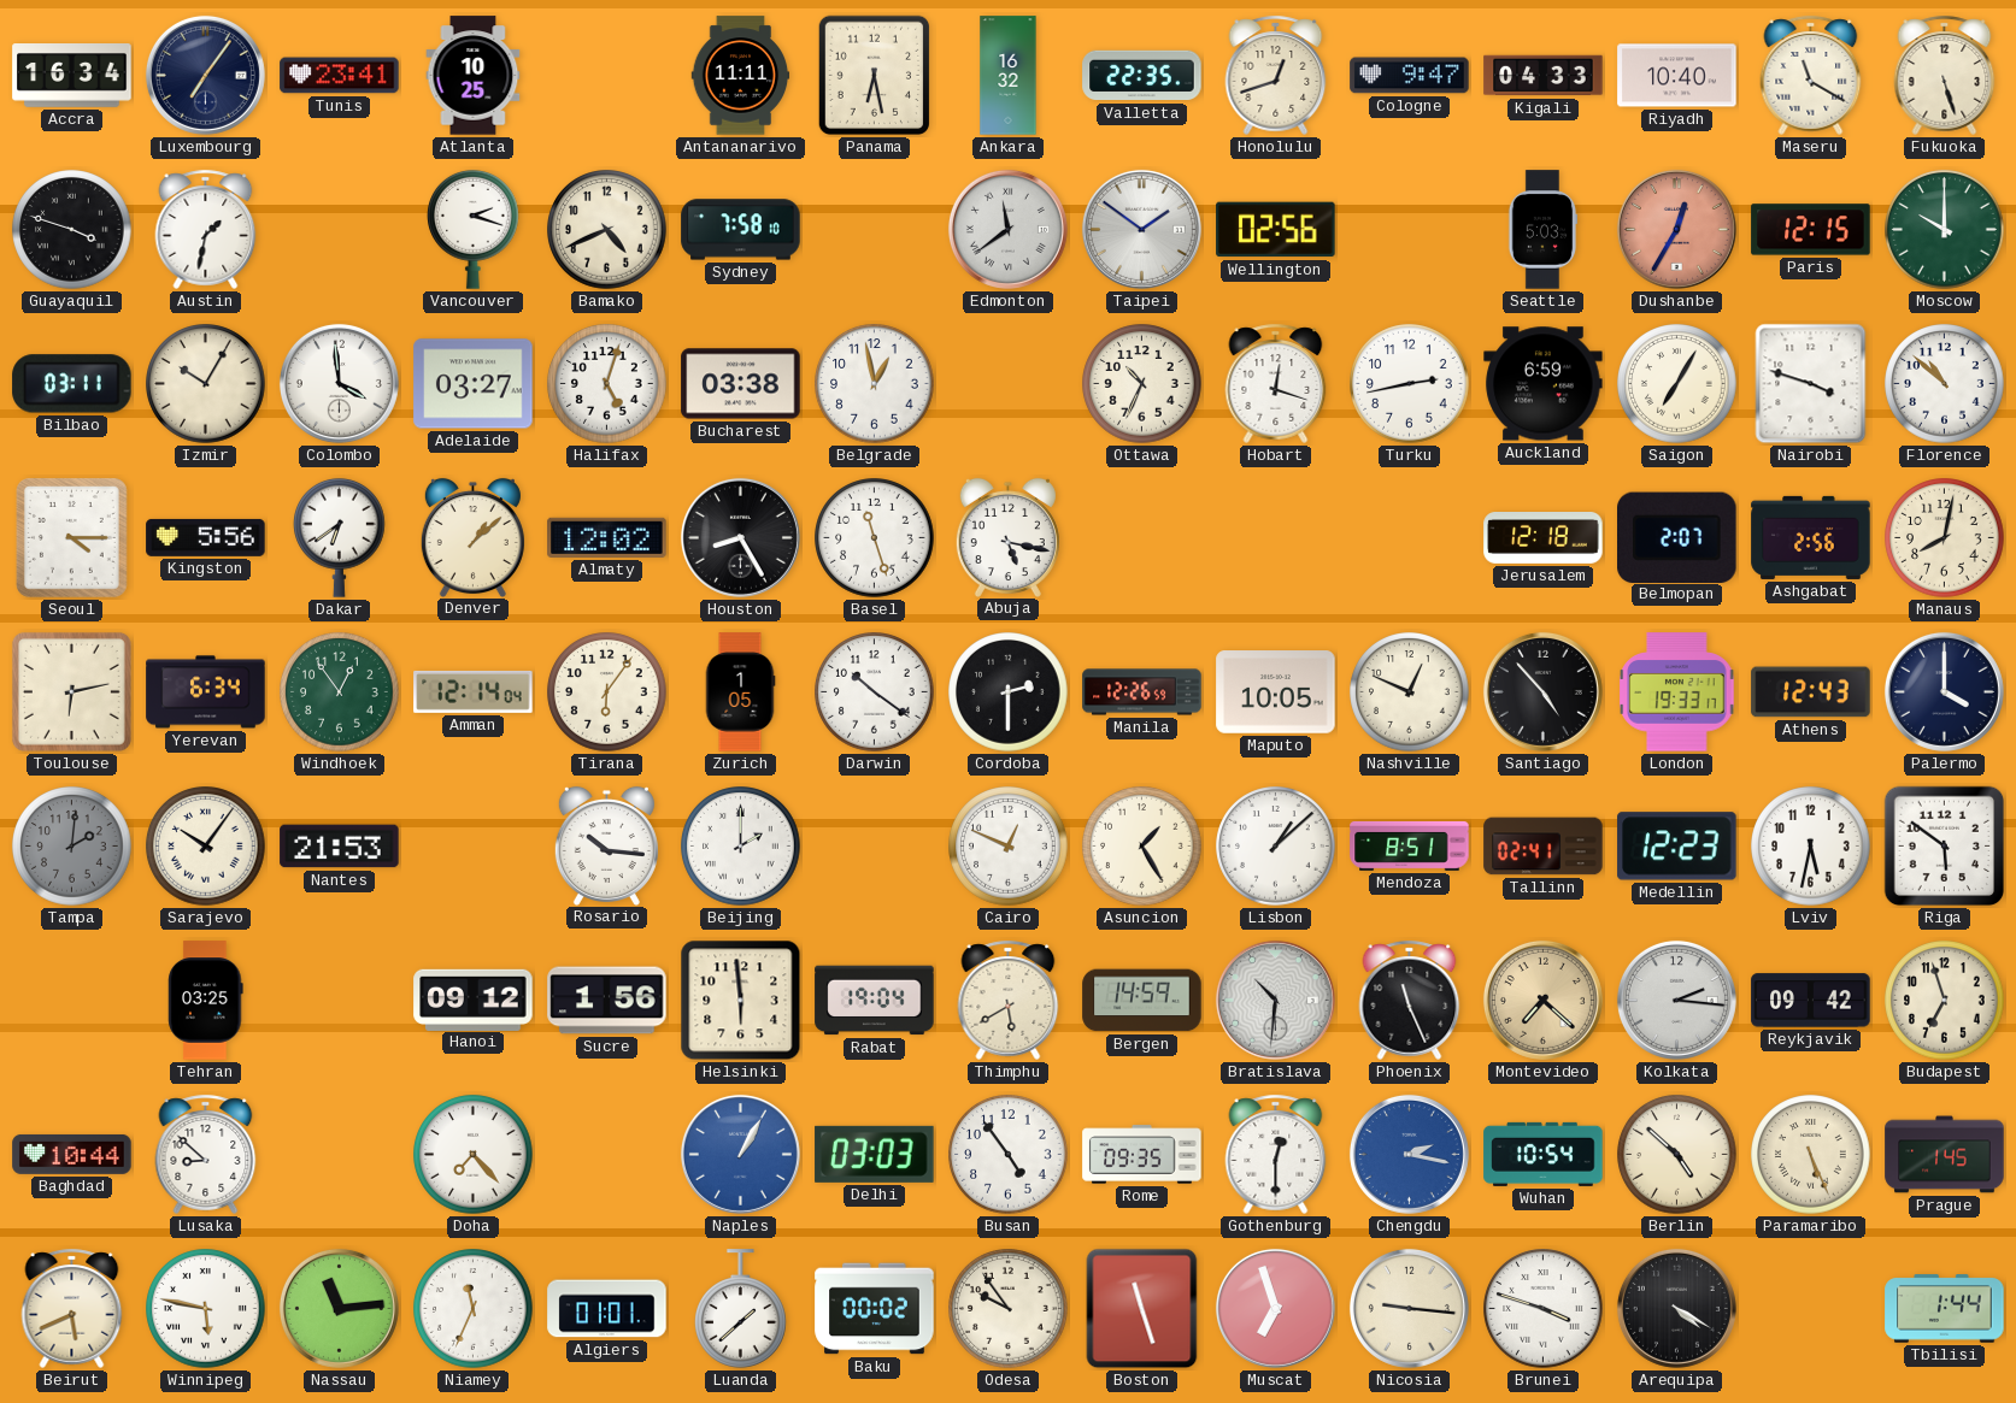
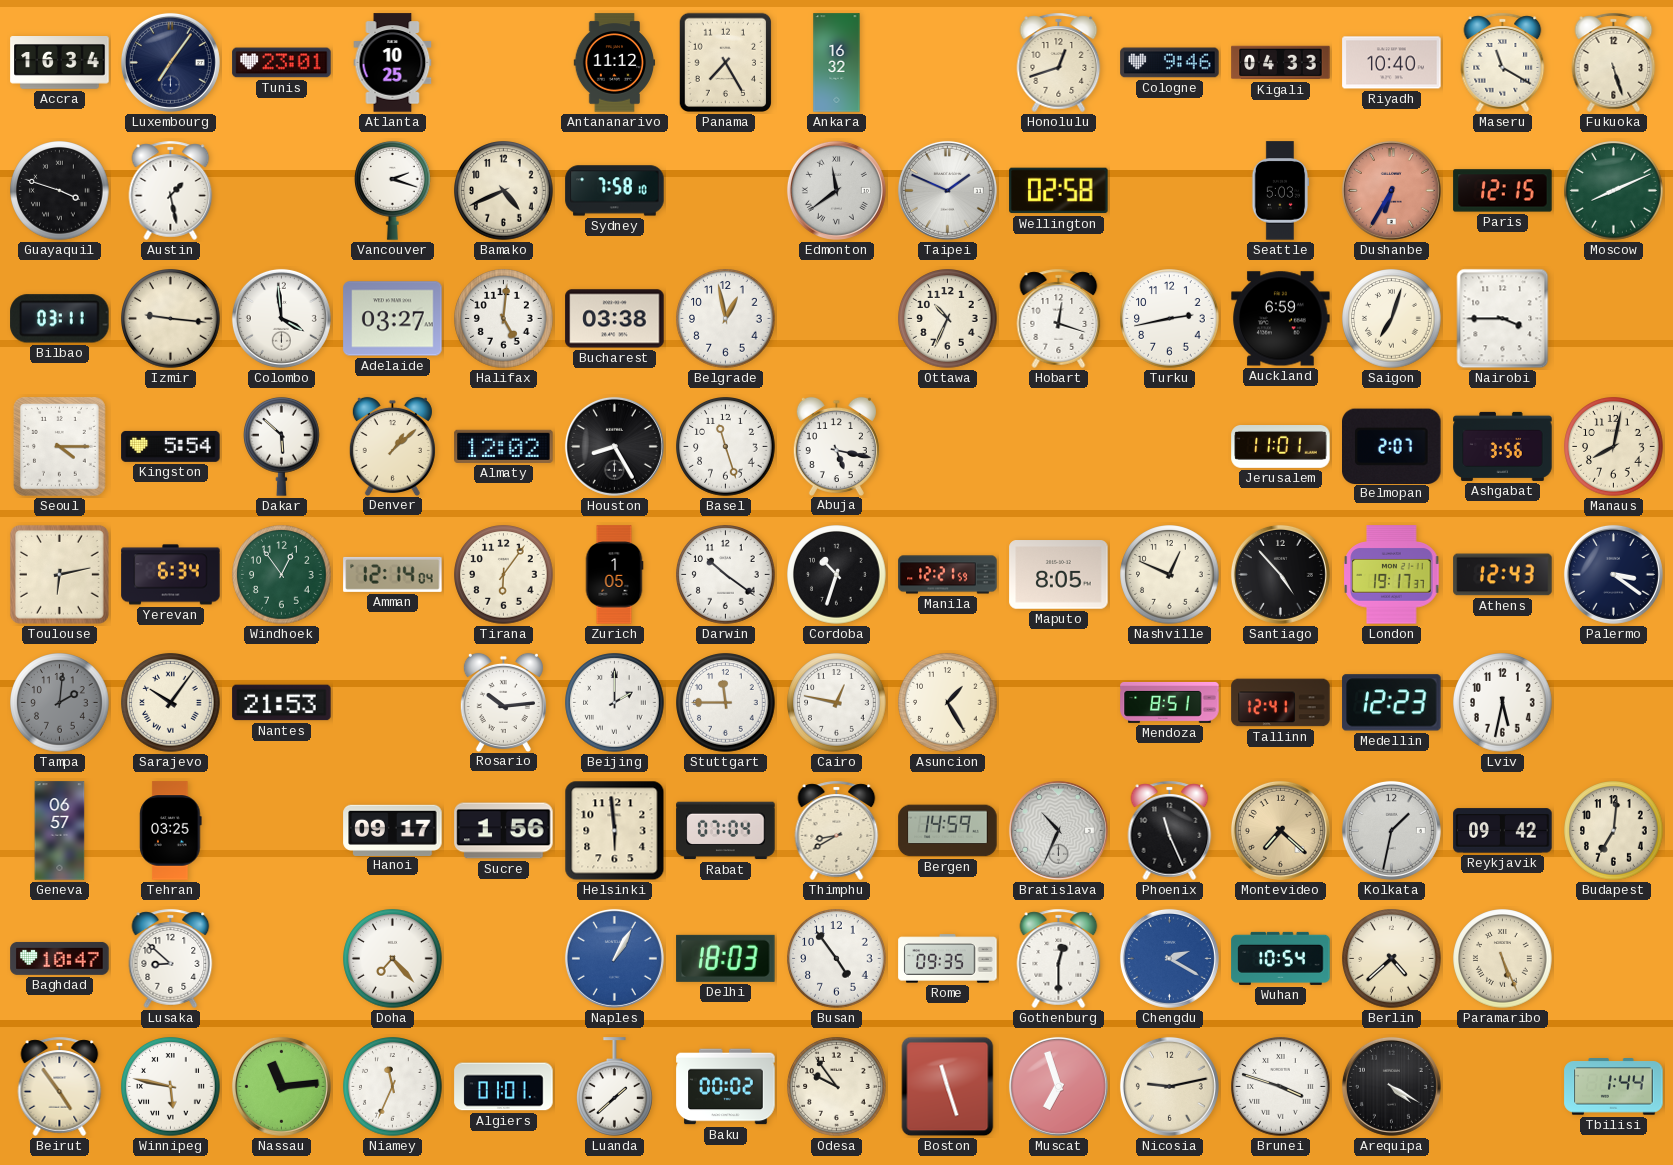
Tunis: 23:41 -> 23:01
Antananarivo: 11:11 -> 11:12
Panama: 6:28 -> 7:25
Valletta: 22:35 -> none
Cologne: 9:47 -> 9:46
Austin: 1:32 -> 1:28
Taipei: 1:51 -> 1:49
Wellington: 02:56 -> 02:58
Dushanbe: 12:35 -> 6:35
Moscow: 10:00 -> 8:11
Izmir: 10:05 -> 9:16
Halifax: 5:03 -> 5:01
Saigon: 7:05 -> 7:03
Nairobi: 3:48 -> 3:45
Florence: 10:52 -> none
Kingston: 5:56 -> 5:54
Dakar: 6:39 -> 5:52
Jerusalem: 12:18 -> 11:01
Ashgabat: 2:56 -> 3:56
Cordoba: 2:30 -> 10:33
Manila: 12:26 -> 12:21
Maputo: 10:05 -> 8:05
London: 19:33 -> 19:17
Palermo: 4:00 -> 3:21
Rosario: 10:16 -> 10:14
Stuttgart: none -> 11:45
Cairo: 12:49 -> 12:47
Lisbon: 1:08 -> none
Tallinn: 02:41 -> 12:41
Riga: 5:51 -> none
Geneva: none -> 06:57
Hanoi: 09:12 -> 09:17
Rabat: 19:04 -> 07:04
Thimphu: 5:40 -> 8:40
Bratislava: 10:31 -> 10:34
Kolkata: 2:16 -> 1:32
Budapest: 6:57 -> 7:01
Baghdad: 10:44 -> 10:47
Delhi: 03:03 -> 18:03
Chengdu: 2:17 -> 2:20
Berlin: 4:52 -> 4:38
Prague: 1:45 -> none
Beirut: 5:41 -> 4:54
Nicosia: 9:16 -> 9:13
